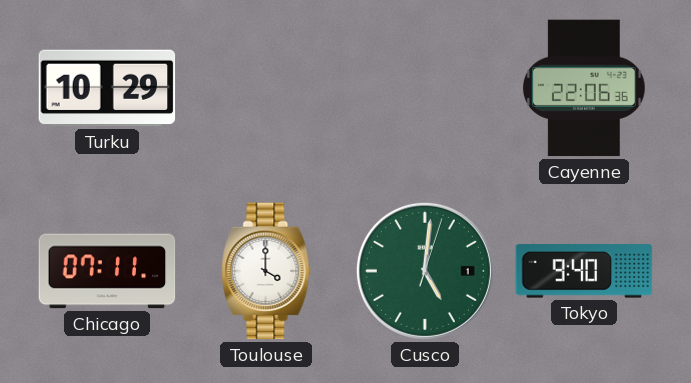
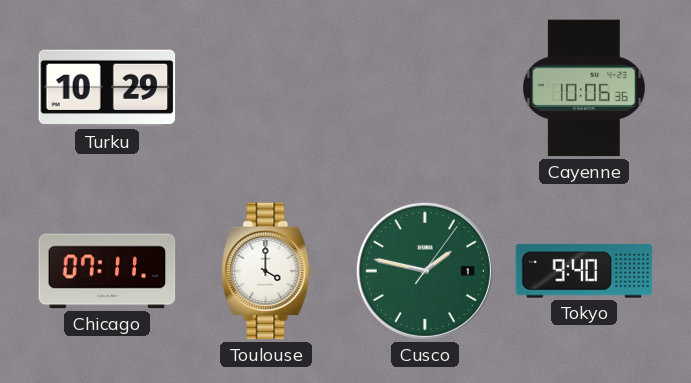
Cayenne: 22:06 -> 10:06
Cusco: 5:01 -> 1:47
